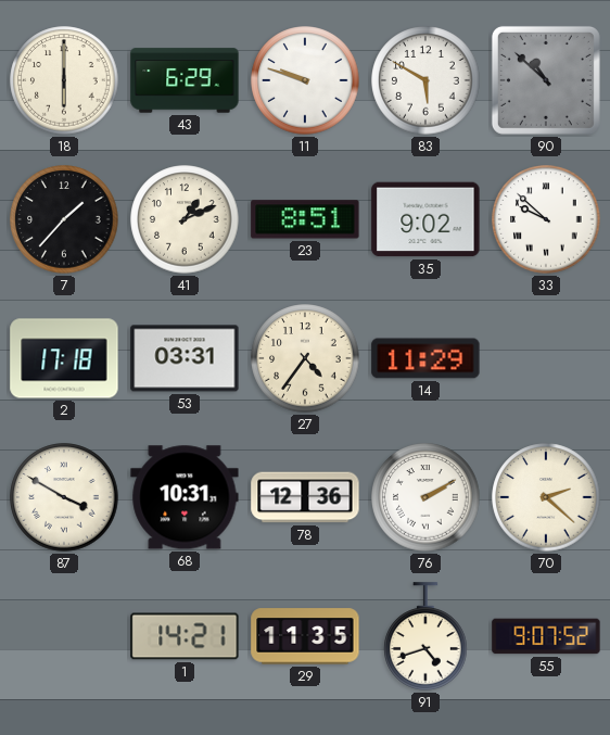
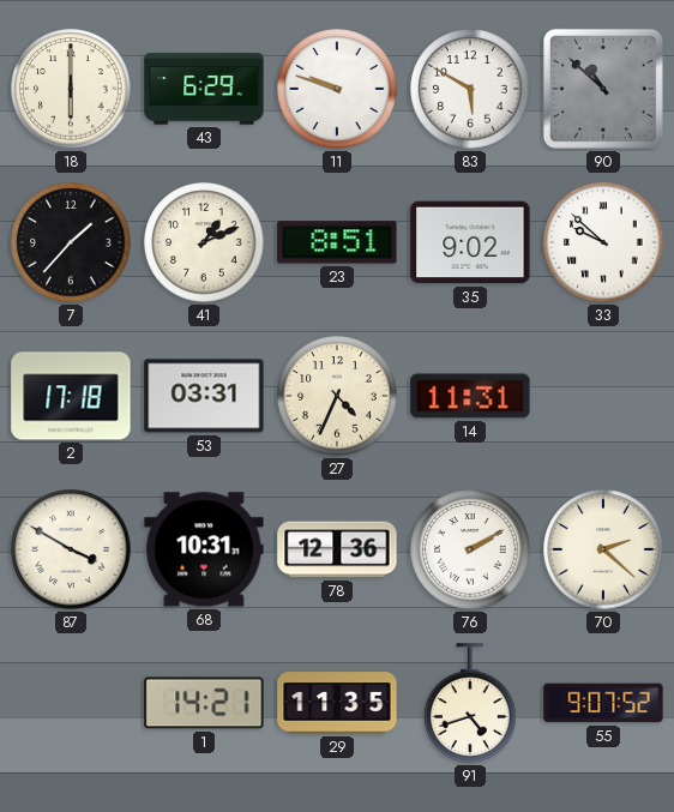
27: 4:36 -> 4:34
14: 11:29 -> 11:31
